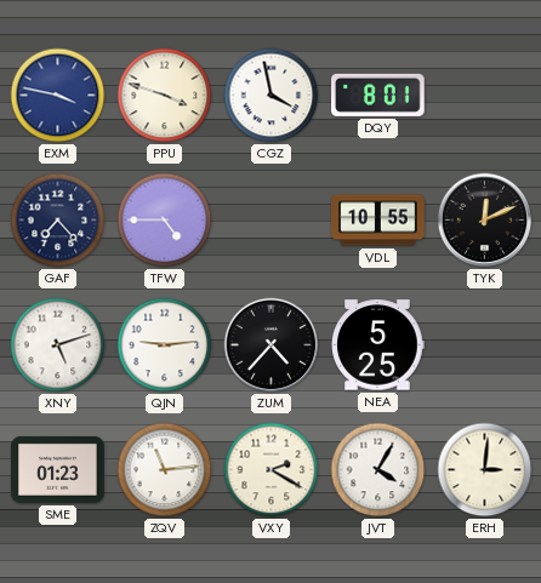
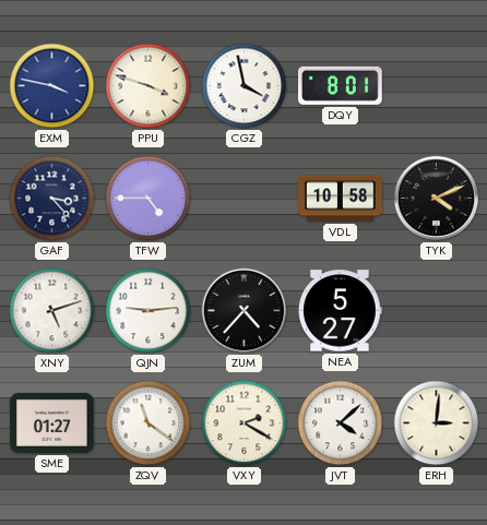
GAF: 7:23 -> 3:23
VDL: 10:55 -> 10:58
TYK: 12:11 -> 4:11
NEA: 5:25 -> 5:27
SME: 01:23 -> 01:27
ZQV: 11:14 -> 11:21
JVT: 4:05 -> 4:08
